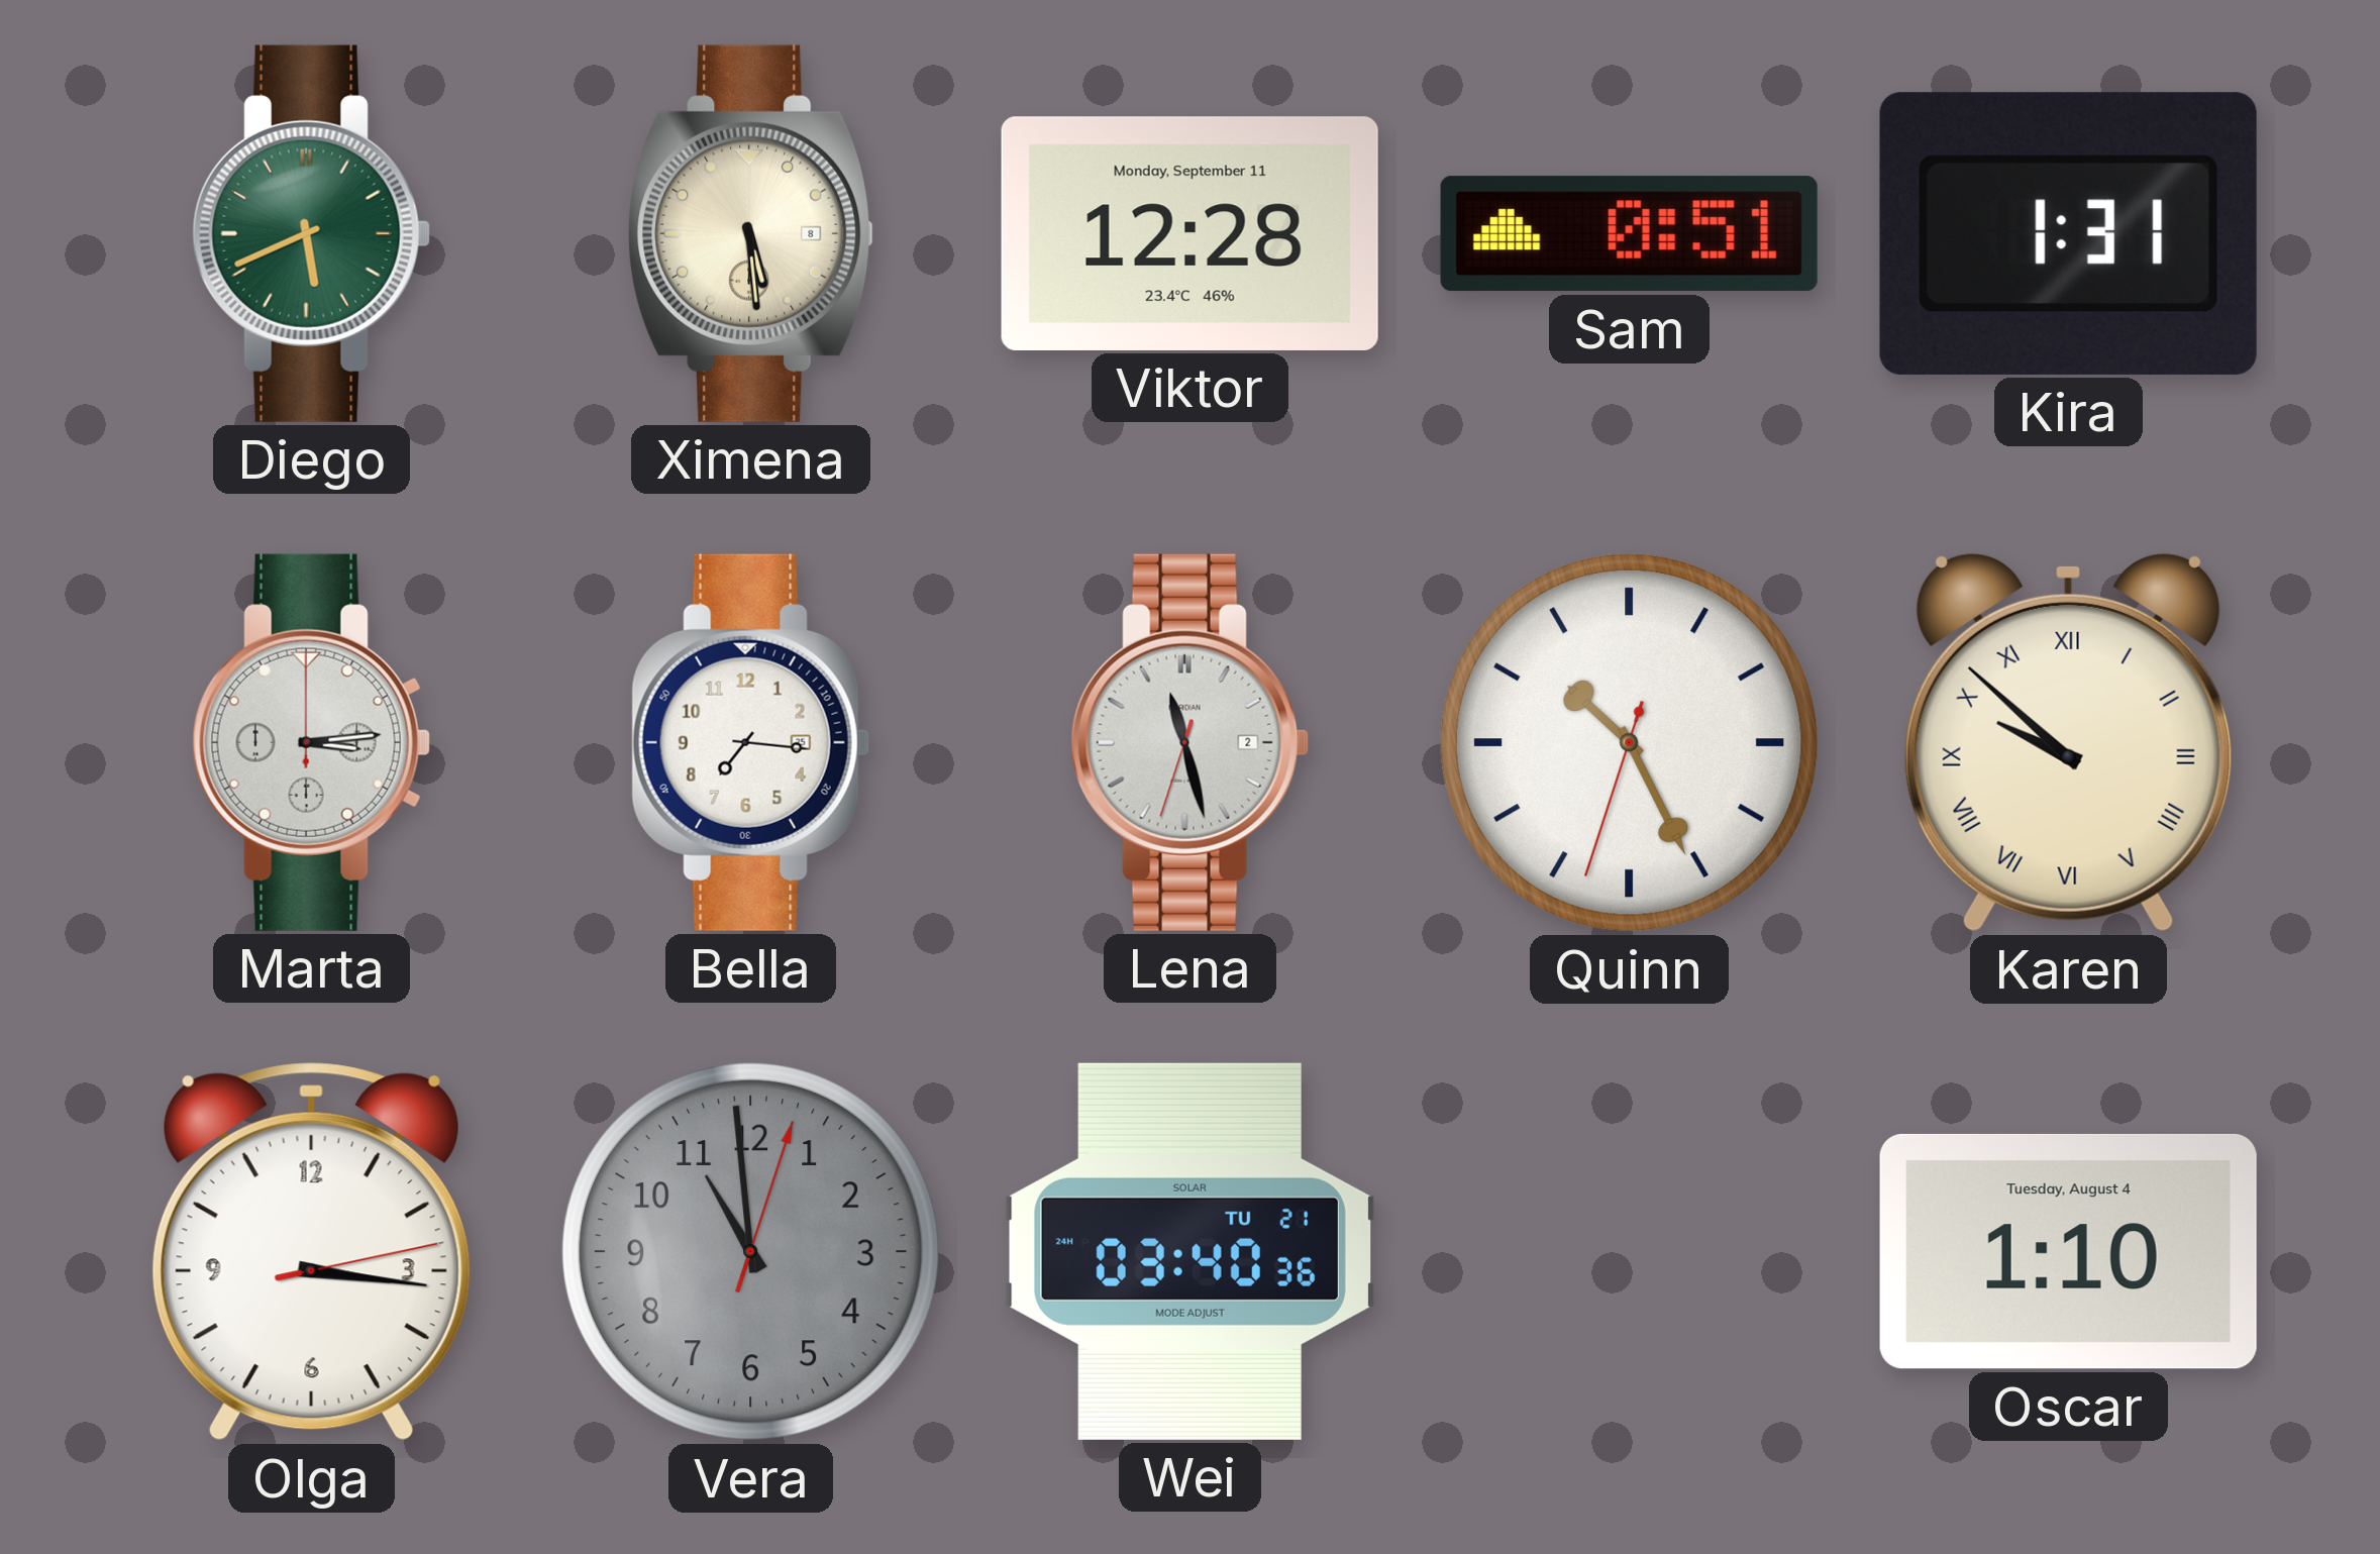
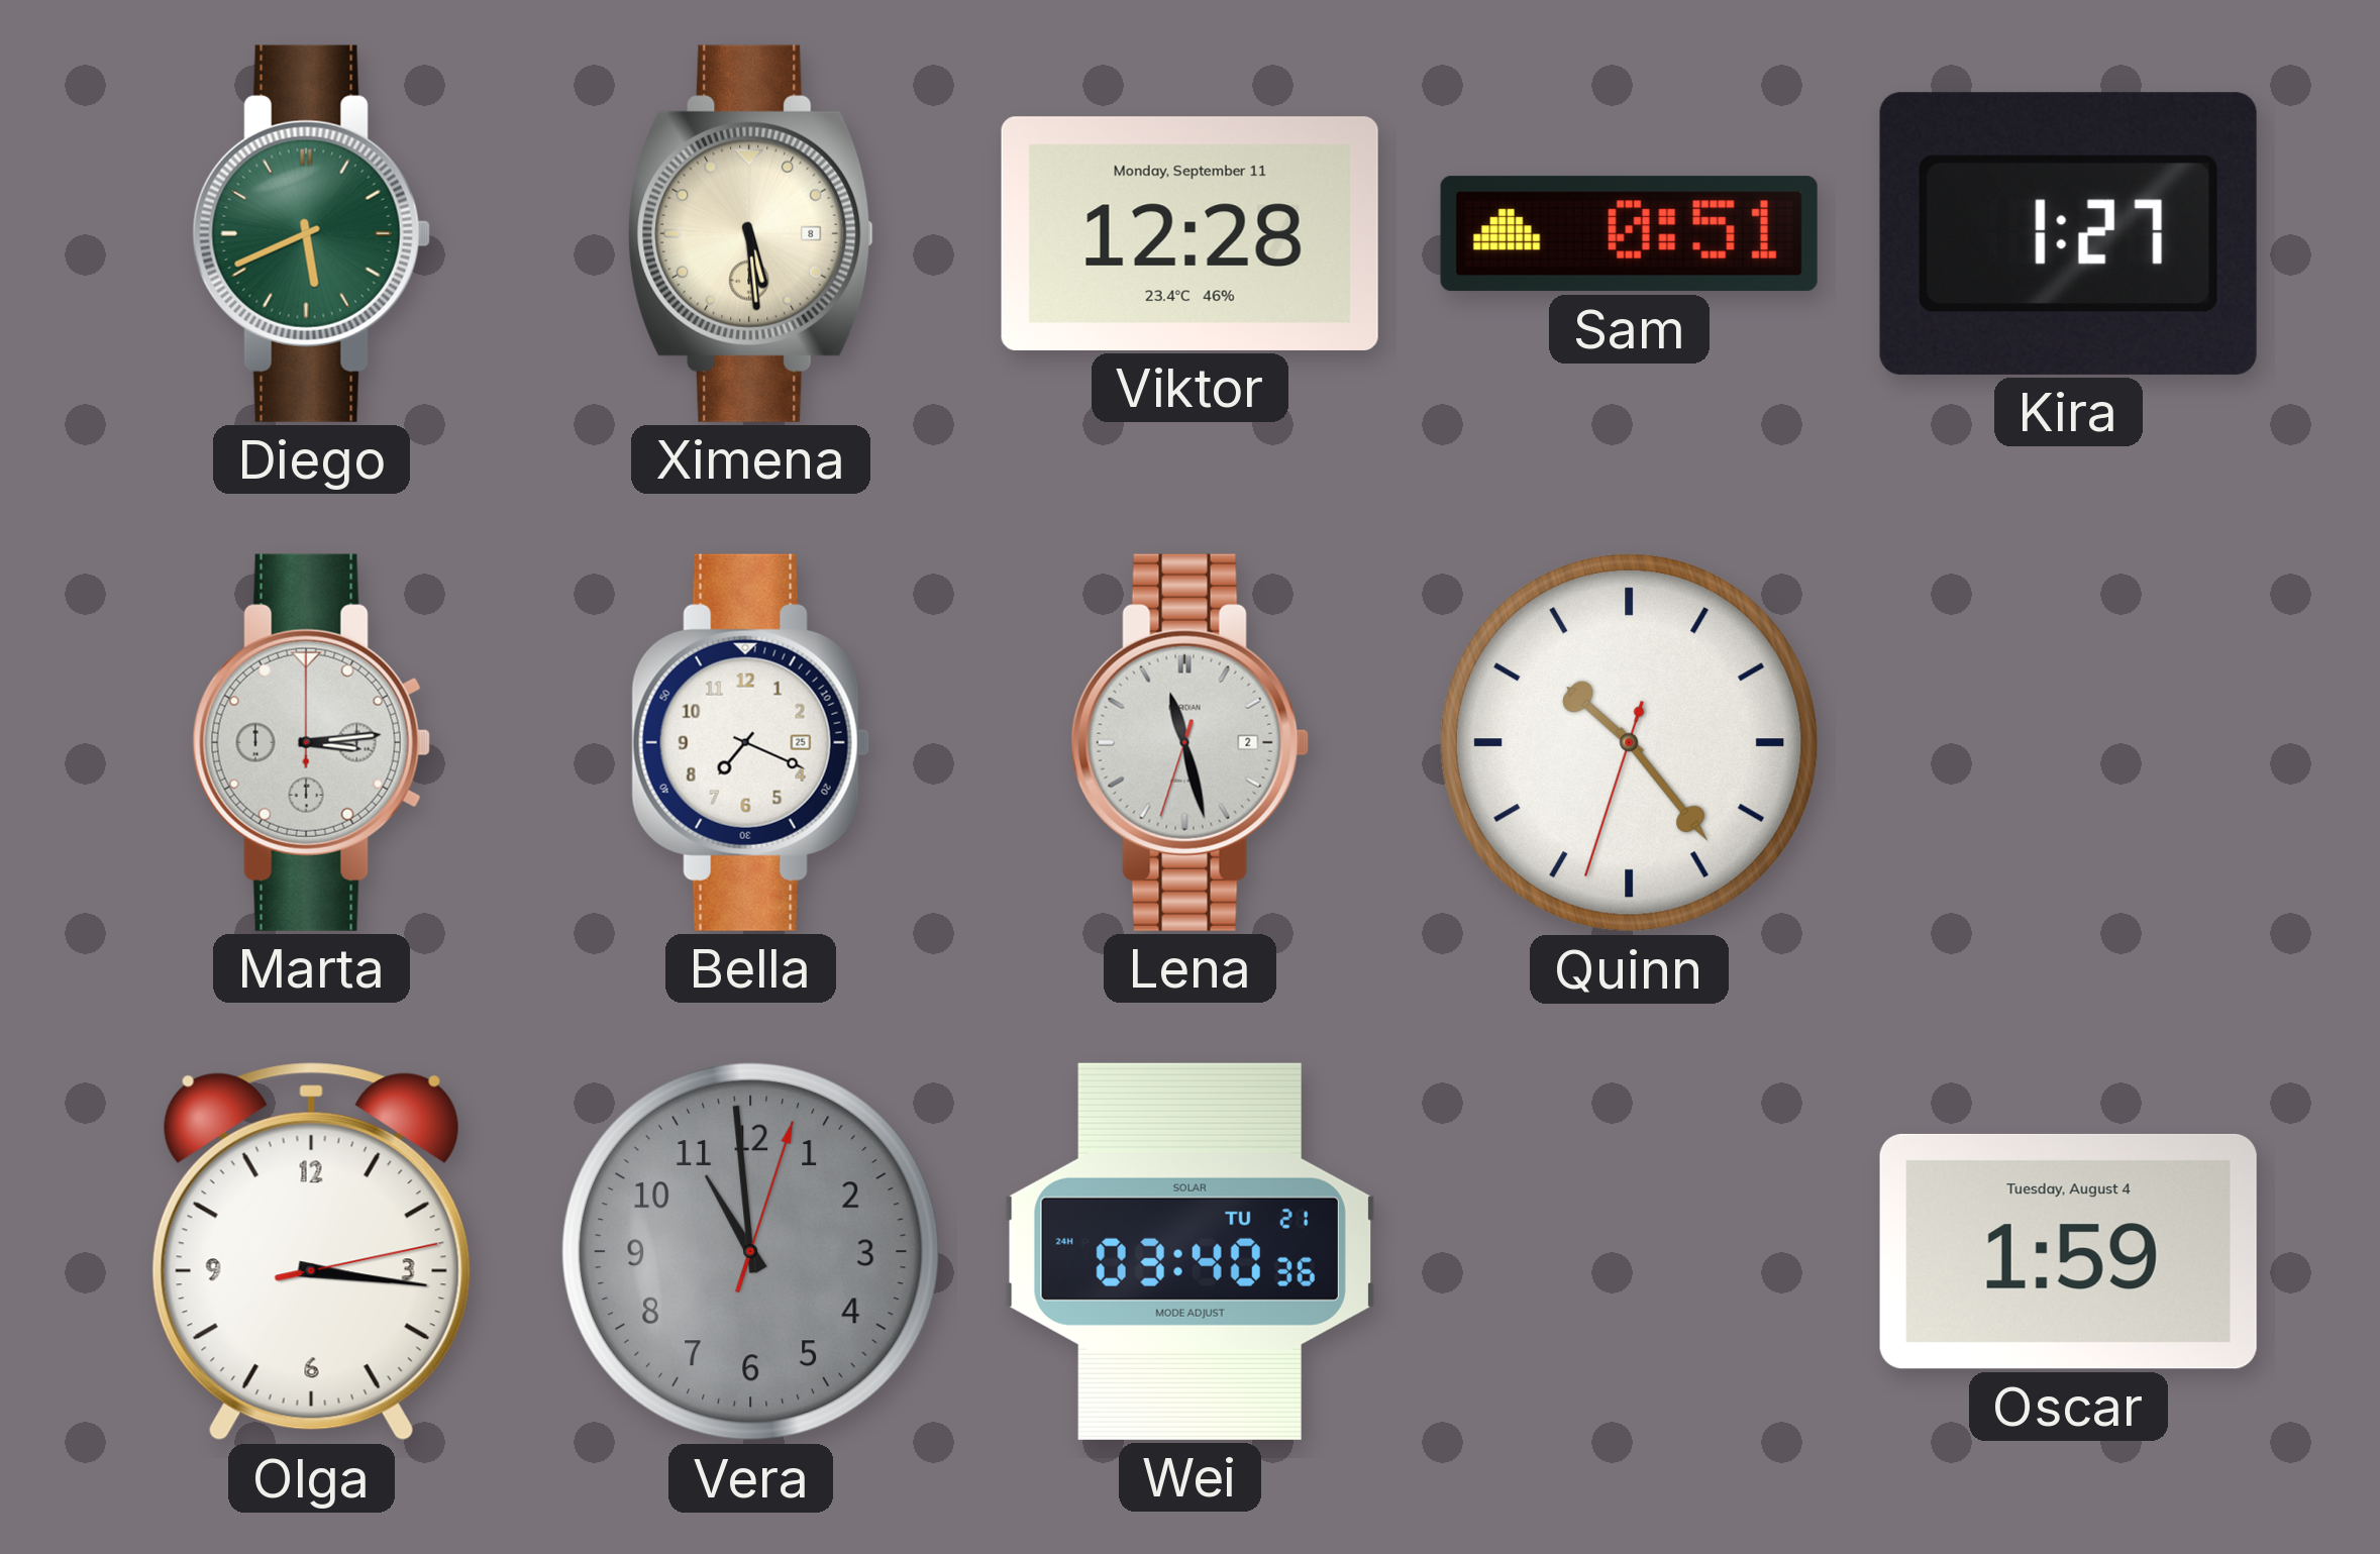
Kira: 1:31 -> 1:27
Bella: 7:16 -> 7:19
Quinn: 10:25 -> 10:23
Karen: 9:52 -> none
Oscar: 1:10 -> 1:59
